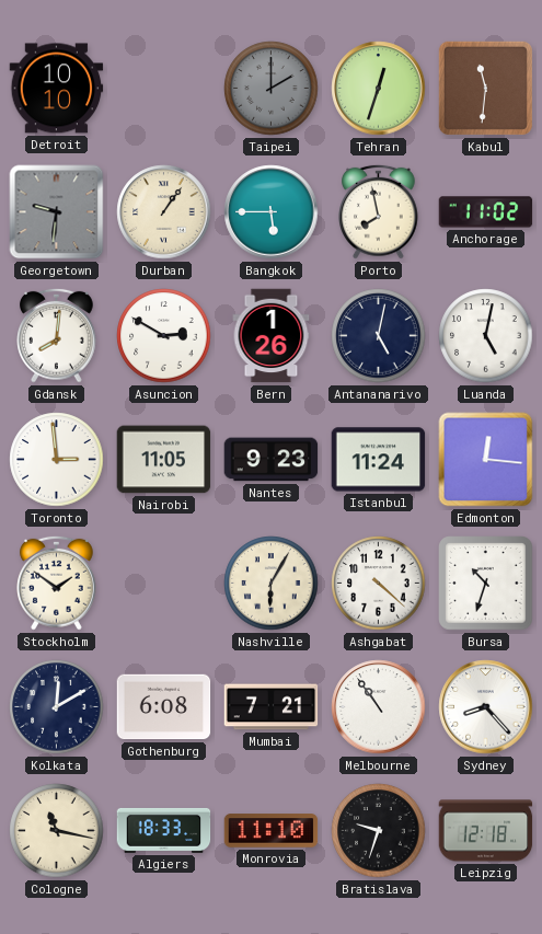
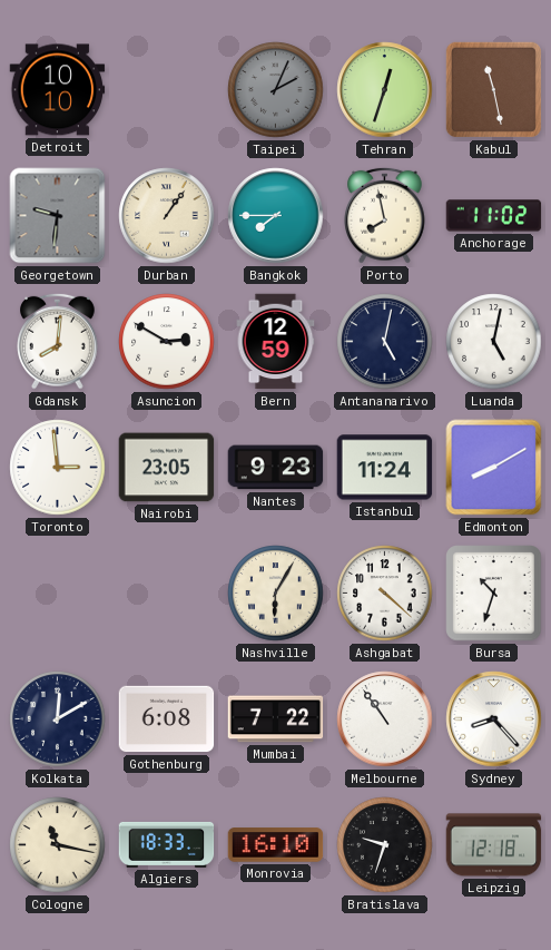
Taipei: 2:00 -> 2:04
Kabul: 11:31 -> 11:28
Bangkok: 5:45 -> 7:45
Bern: 1:26 -> 12:59
Nairobi: 11:05 -> 23:05
Edmonton: 12:16 -> 8:10
Stockholm: 1:51 -> none
Mumbai: 7:21 -> 7:22
Monrovia: 11:10 -> 16:10
